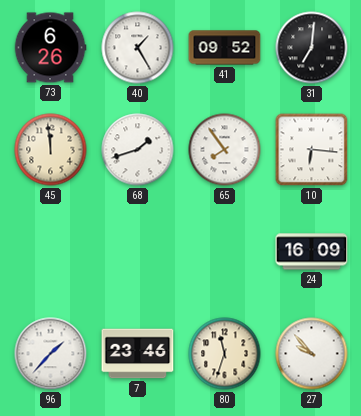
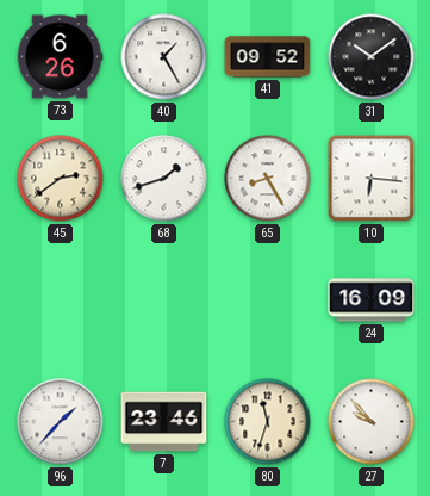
31: 7:01 -> 10:09
45: 11:59 -> 2:39
65: 7:54 -> 8:25
